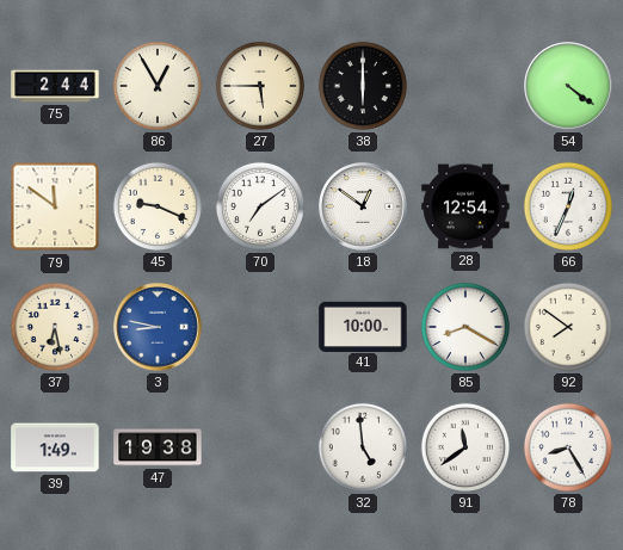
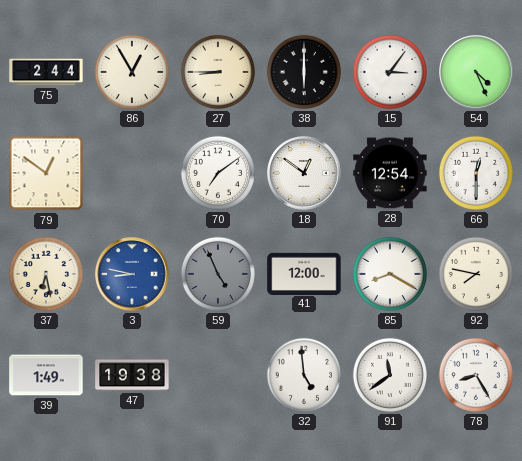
27: 5:45 -> 8:45
15: none -> 3:06
54: 4:21 -> 4:26
79: 11:51 -> 12:51
45: 9:19 -> none
66: 12:34 -> 12:30
59: none -> 4:56
41: 10:00 -> 12:00
92: 7:51 -> 7:47
